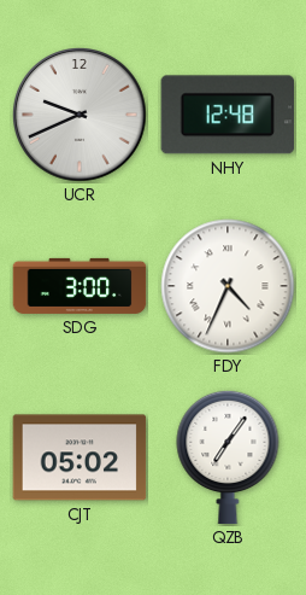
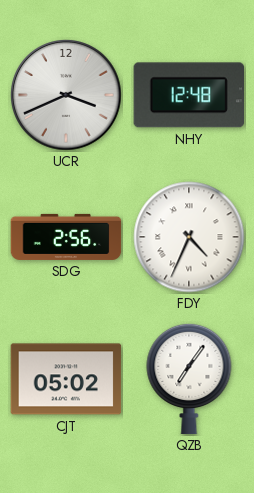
UCR: 9:41 -> 3:41
SDG: 3:00 -> 2:56
